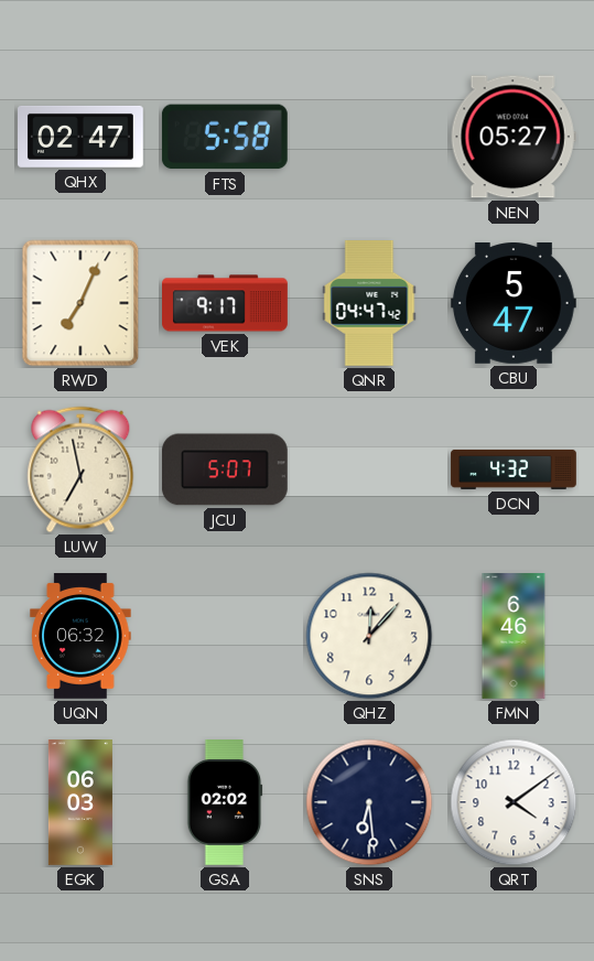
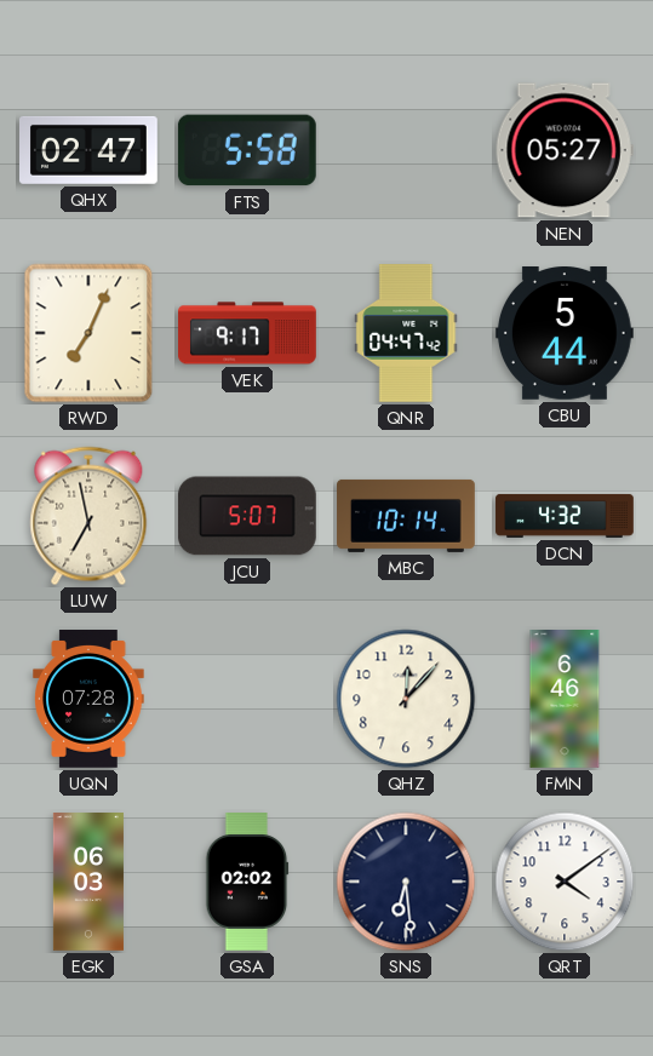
CBU: 5:47 -> 5:44
MBC: none -> 10:14
UQN: 06:32 -> 07:28
